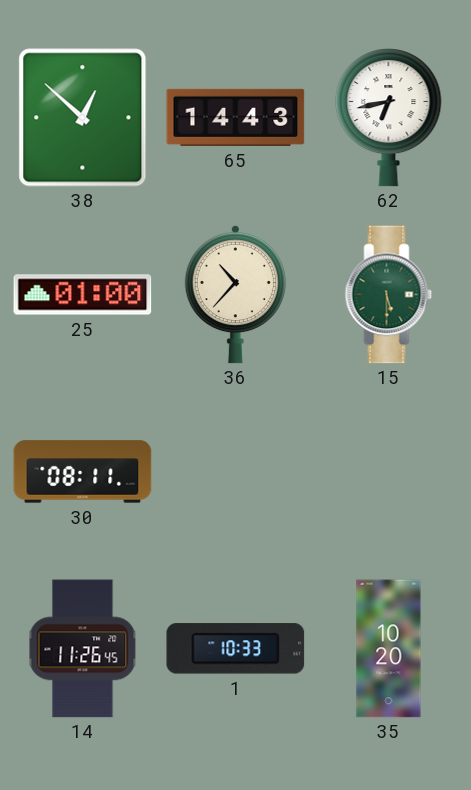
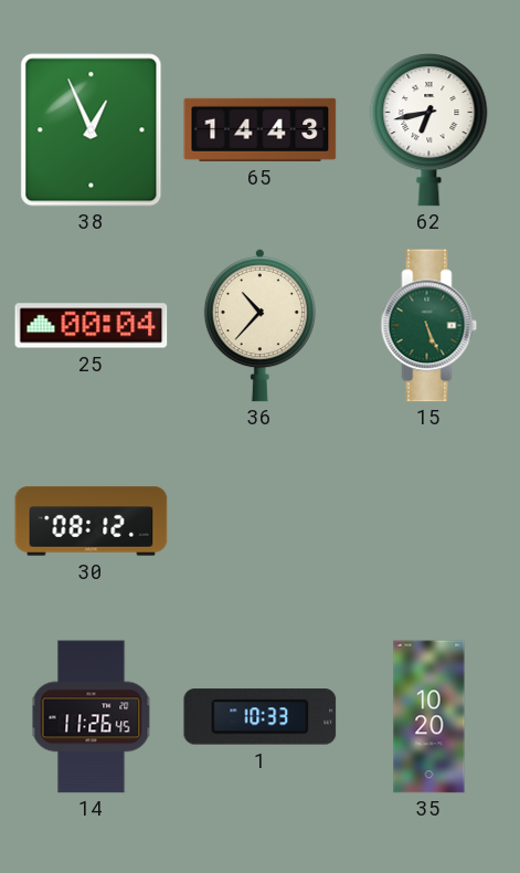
38: 12:52 -> 12:56
25: 01:00 -> 00:04
15: 5:30 -> 5:26
30: 08:11 -> 08:12
